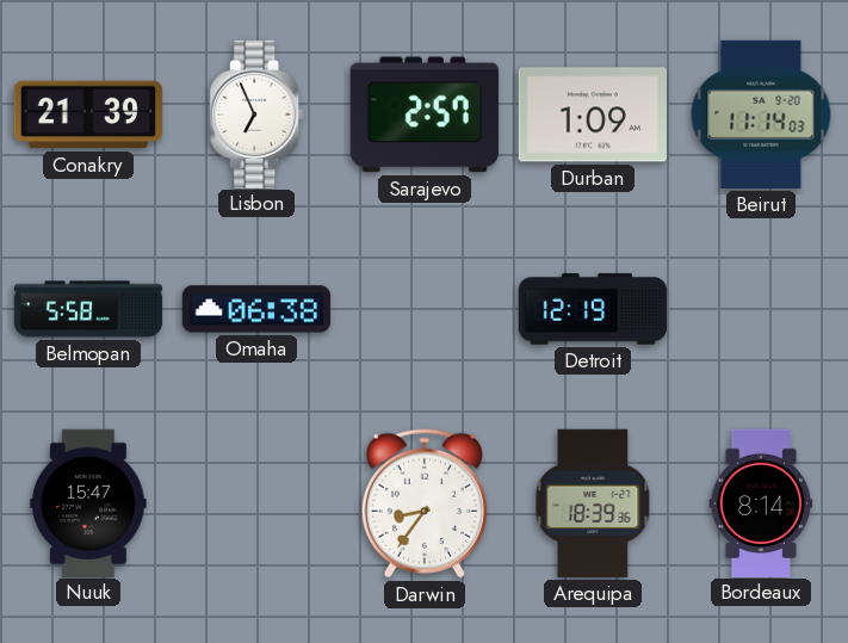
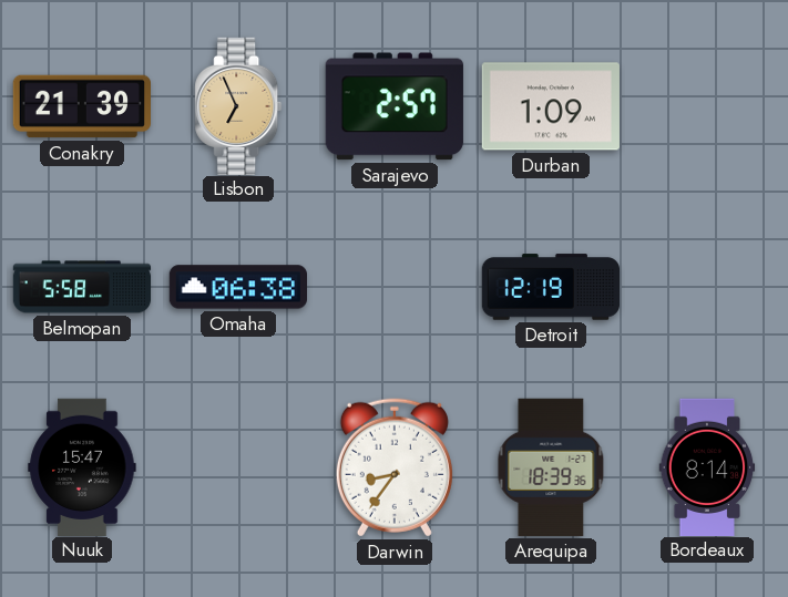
Lisbon dial: white -> champagne
Beirut: 11:14 -> none
